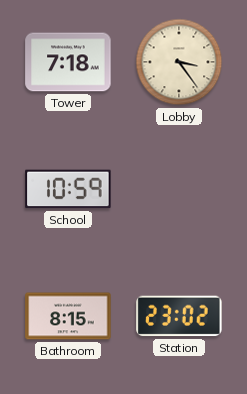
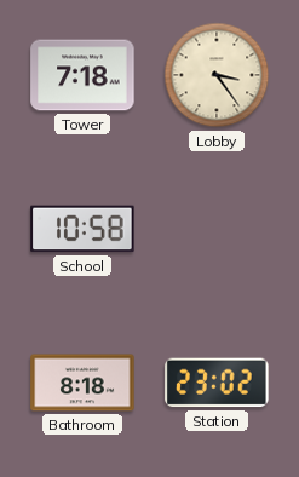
School: 10:59 -> 10:58
Bathroom: 8:15 -> 8:18
